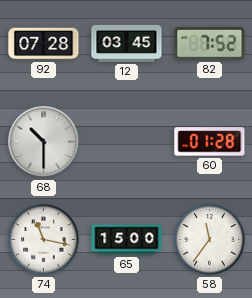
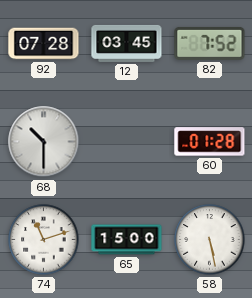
74: 11:17 -> 11:12
58: 11:36 -> 5:28
